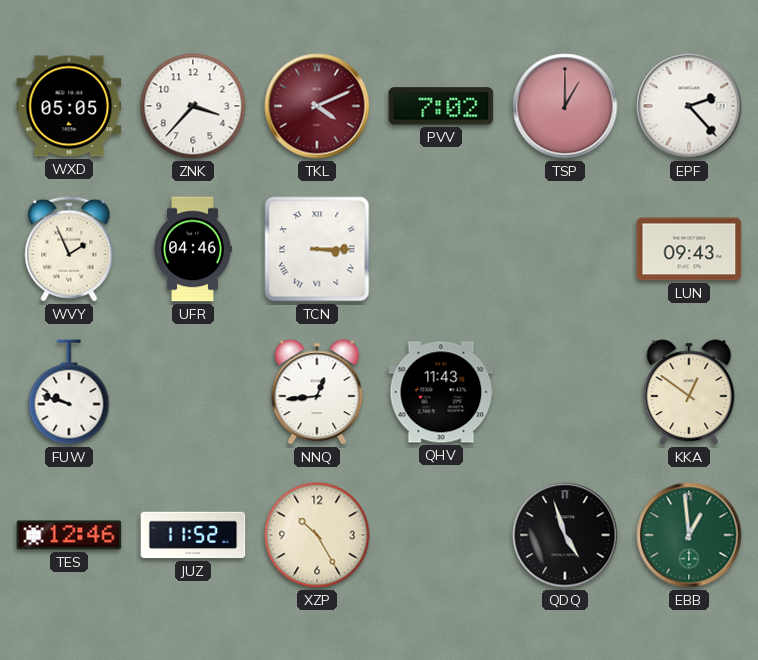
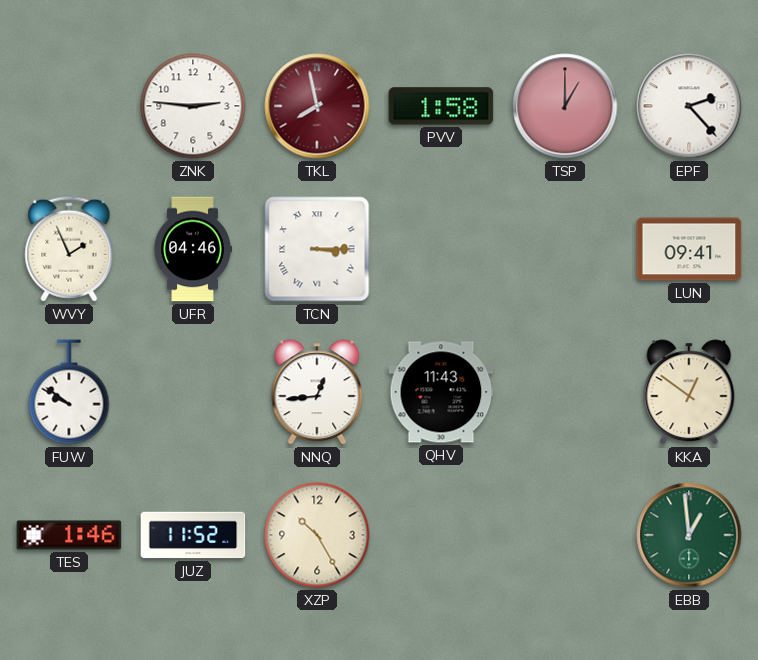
WXD: 05:05 -> none
ZNK: 3:37 -> 2:46
TKL: 4:11 -> 7:58
PVV: 7:02 -> 1:58
LUN: 09:43 -> 09:41
FUW: 9:48 -> 9:51
TES: 12:46 -> 1:46
QDQ: 4:57 -> none
